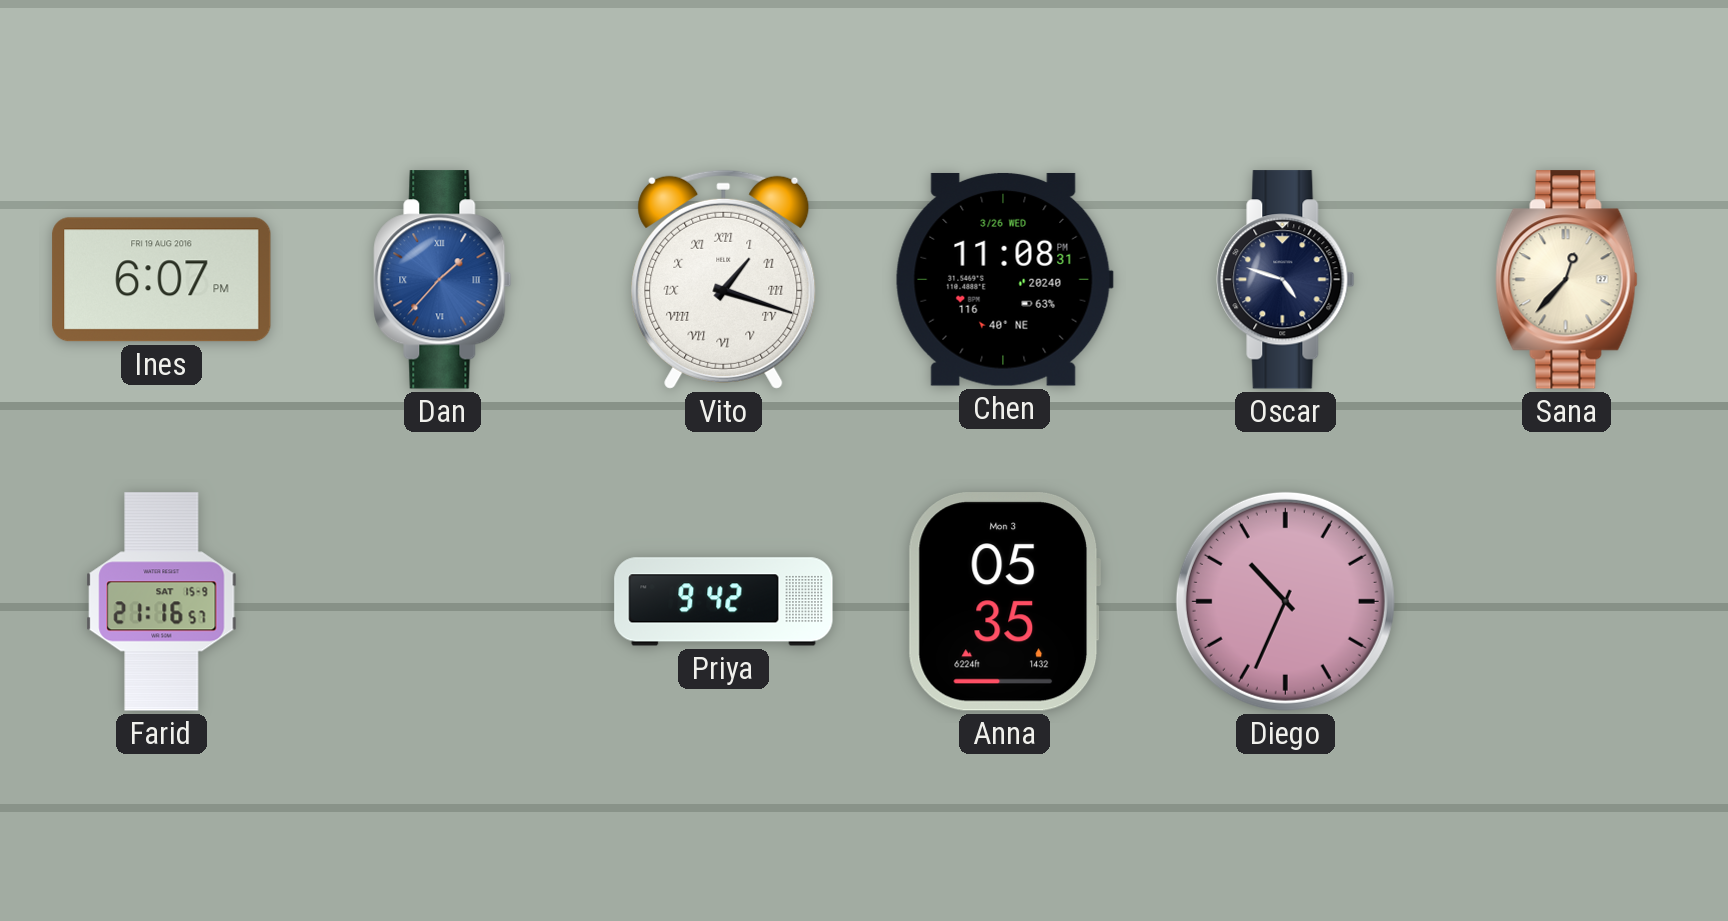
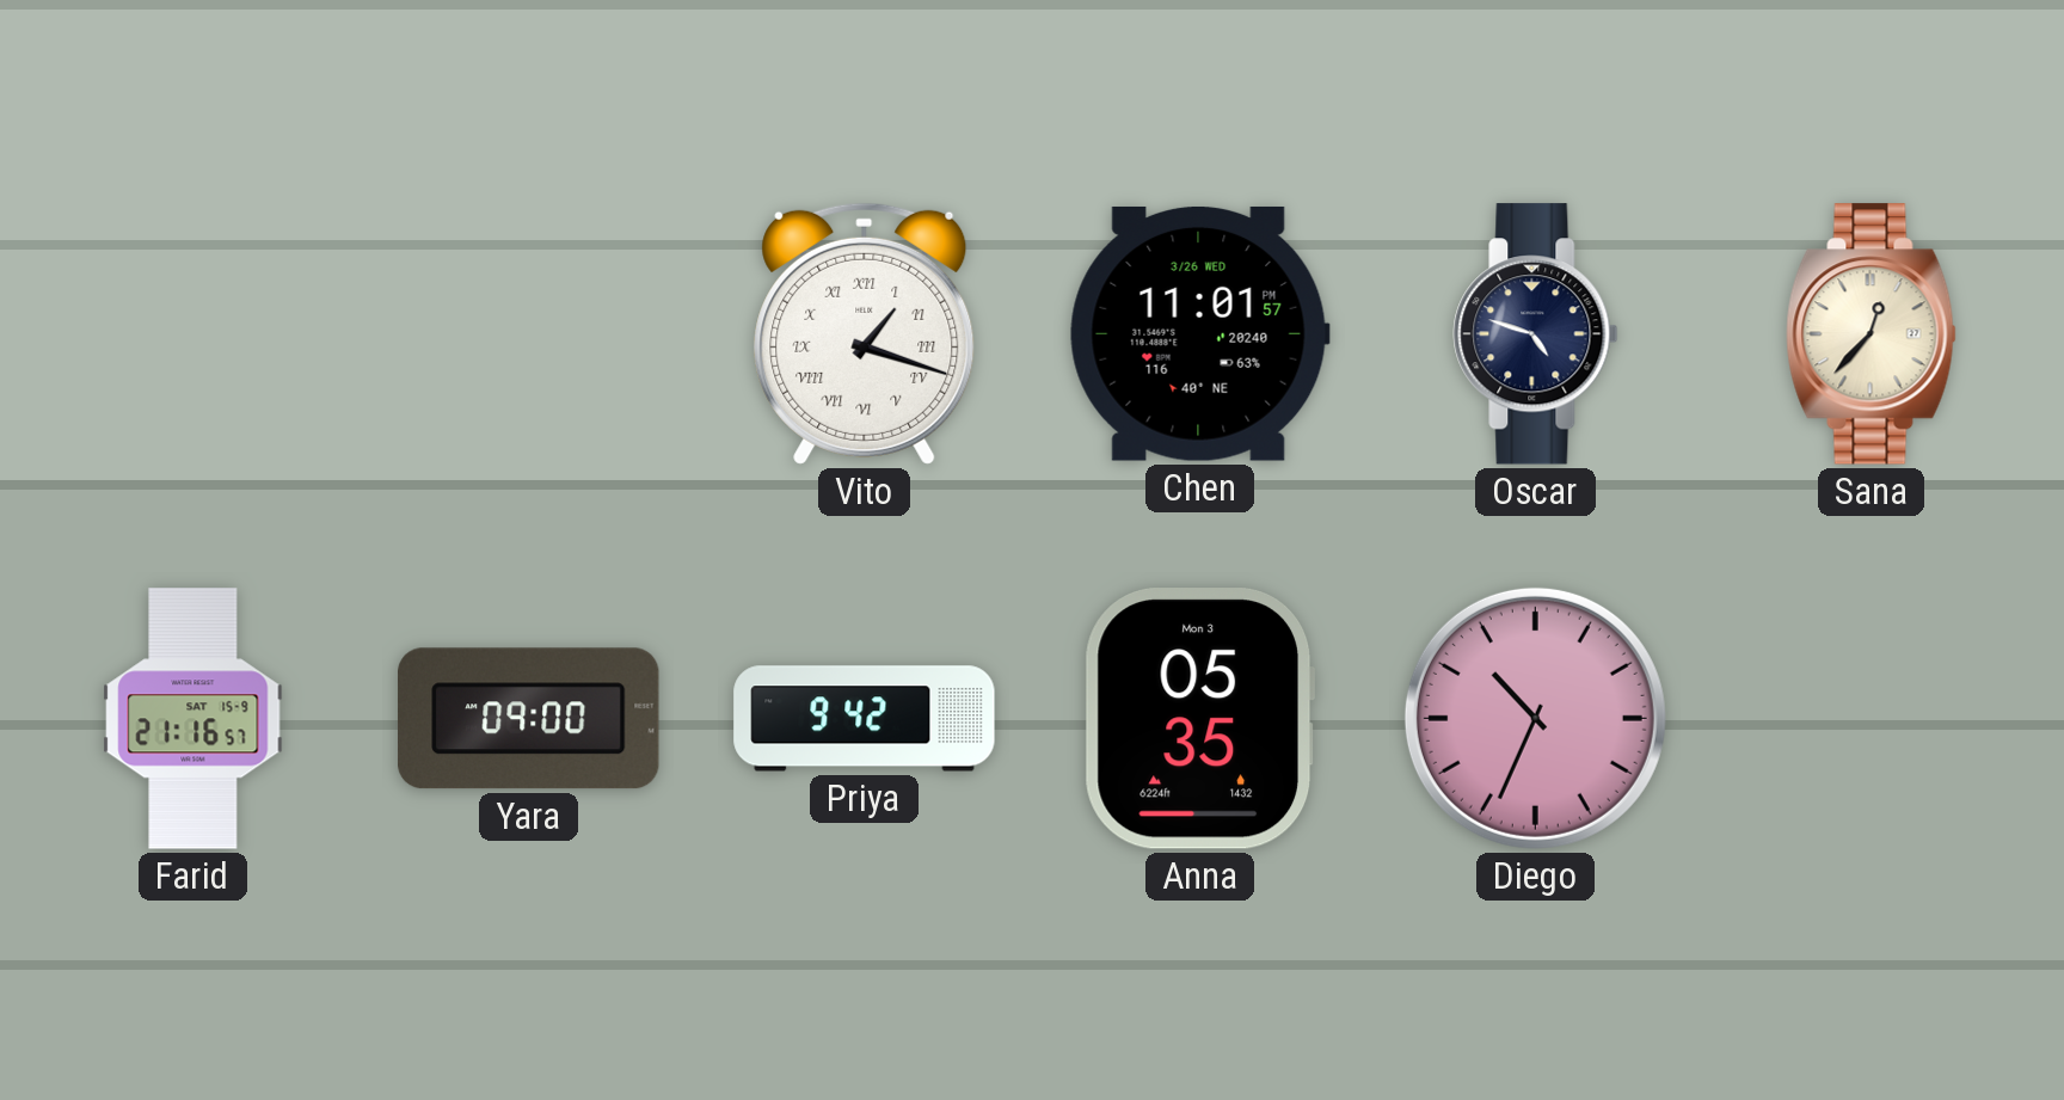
Ines: 6:07 -> none
Dan: 1:37 -> none
Chen: 11:08 -> 11:01
Yara: none -> 09:00
